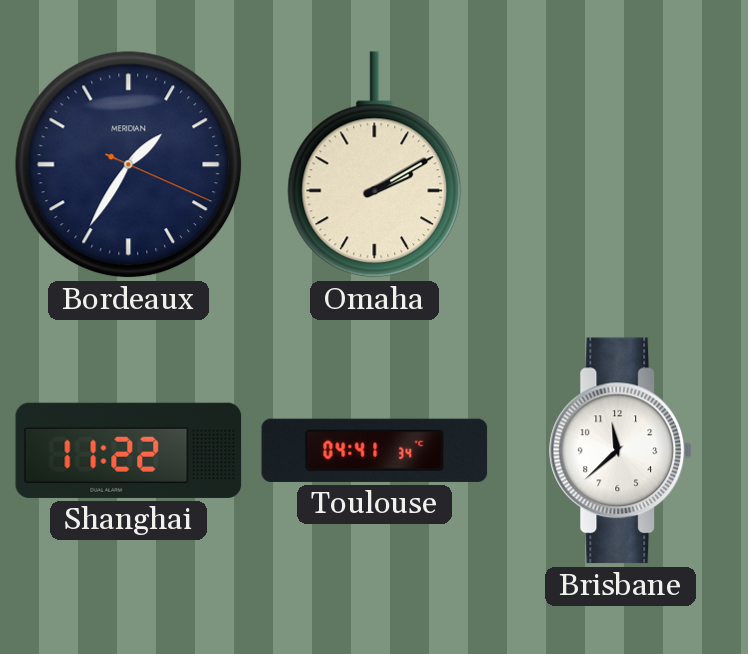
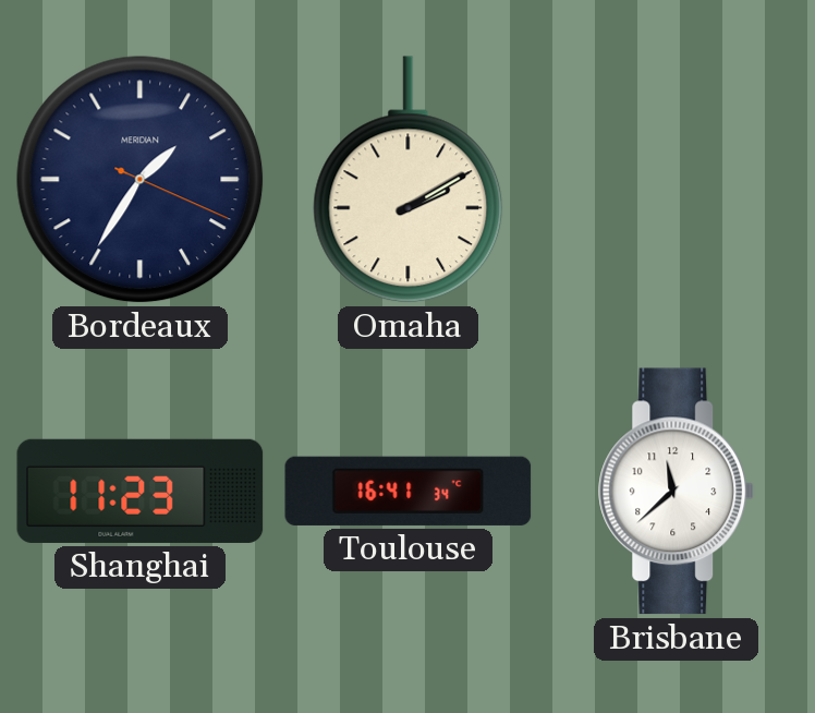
Shanghai: 11:22 -> 11:23
Toulouse: 04:41 -> 16:41
